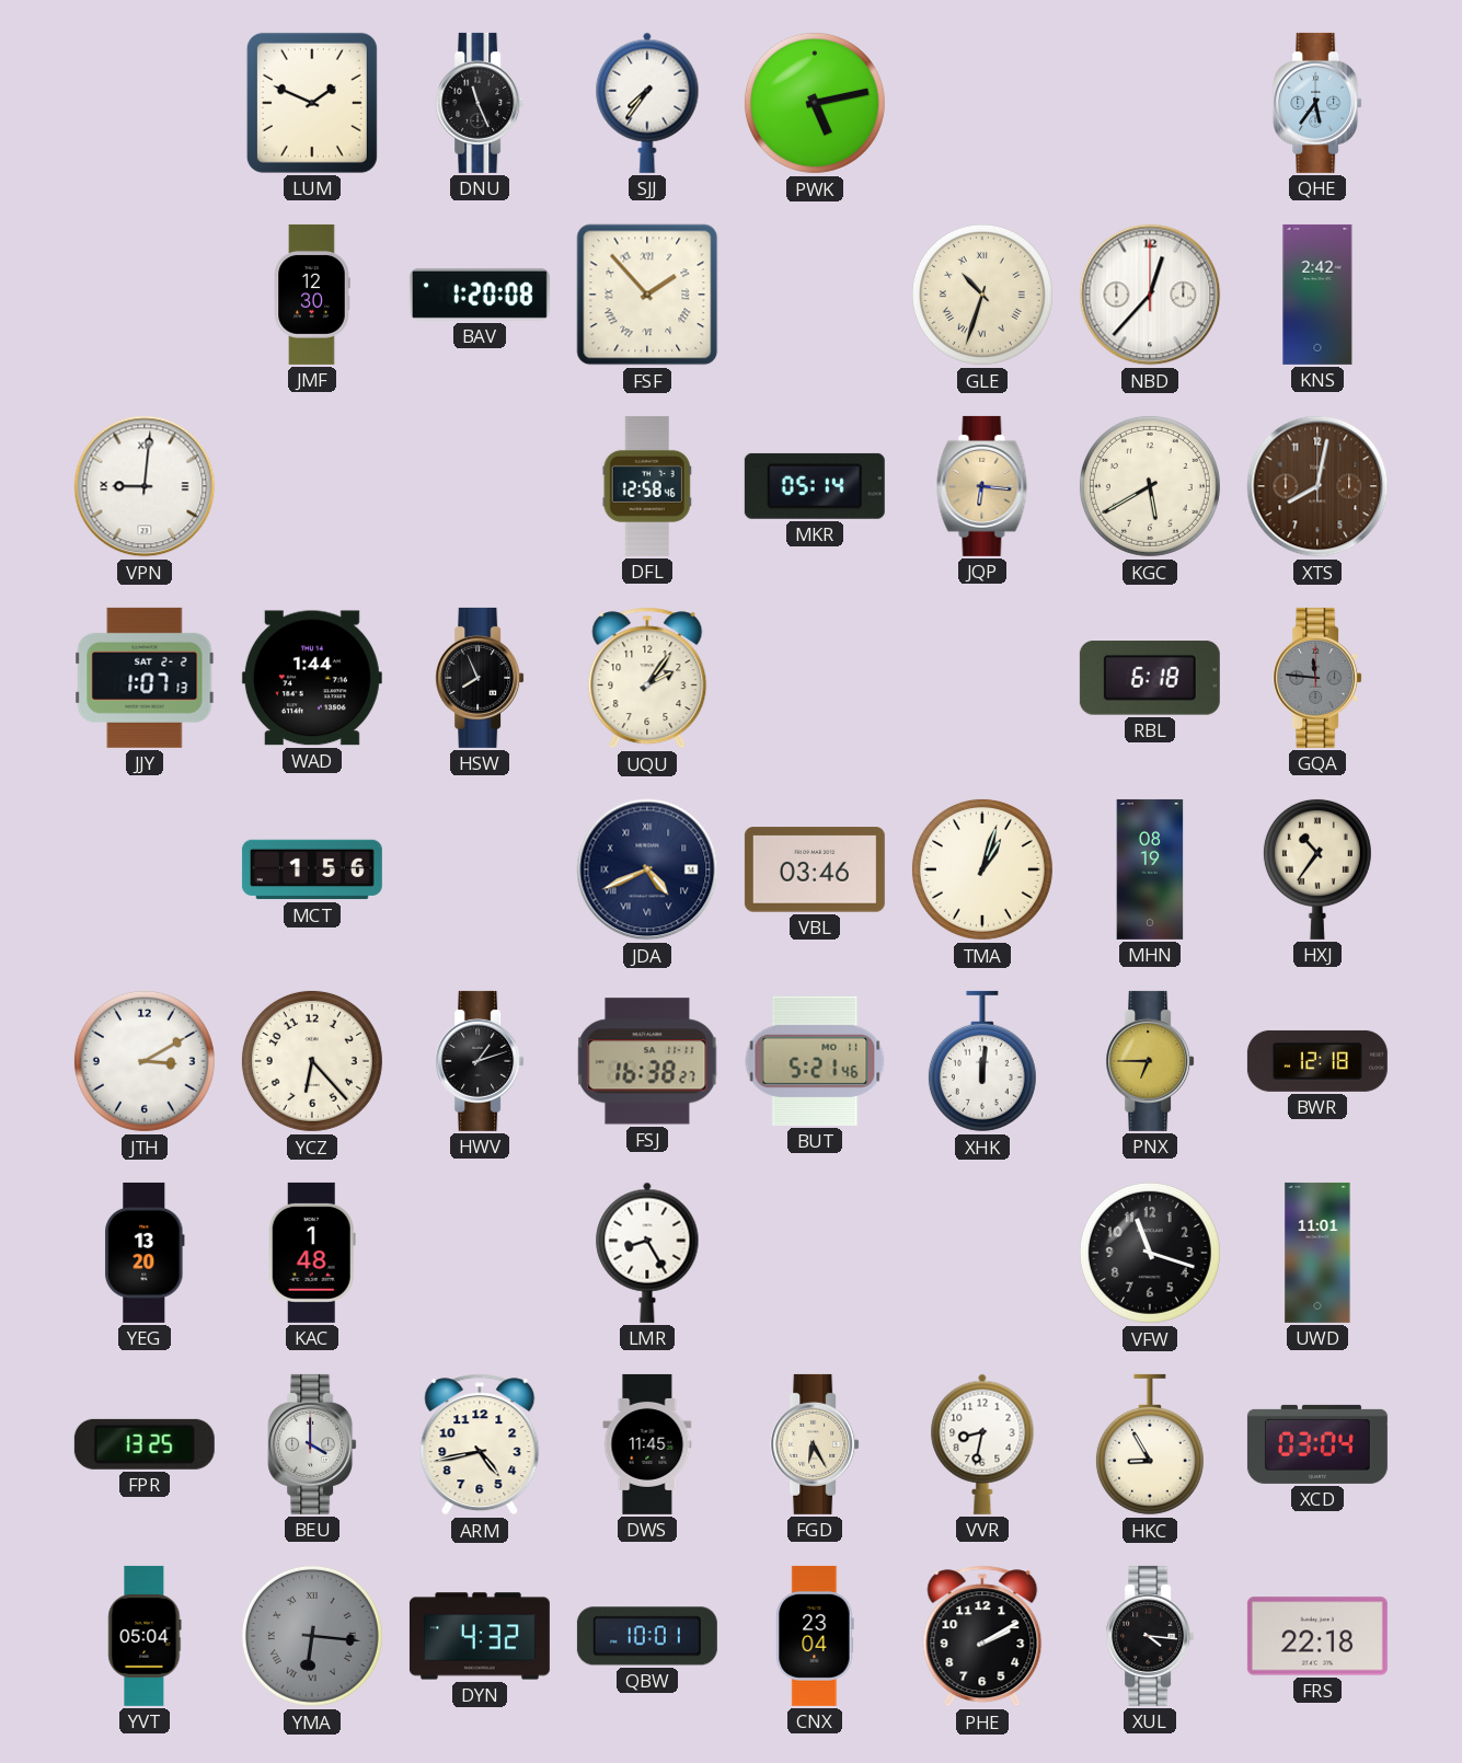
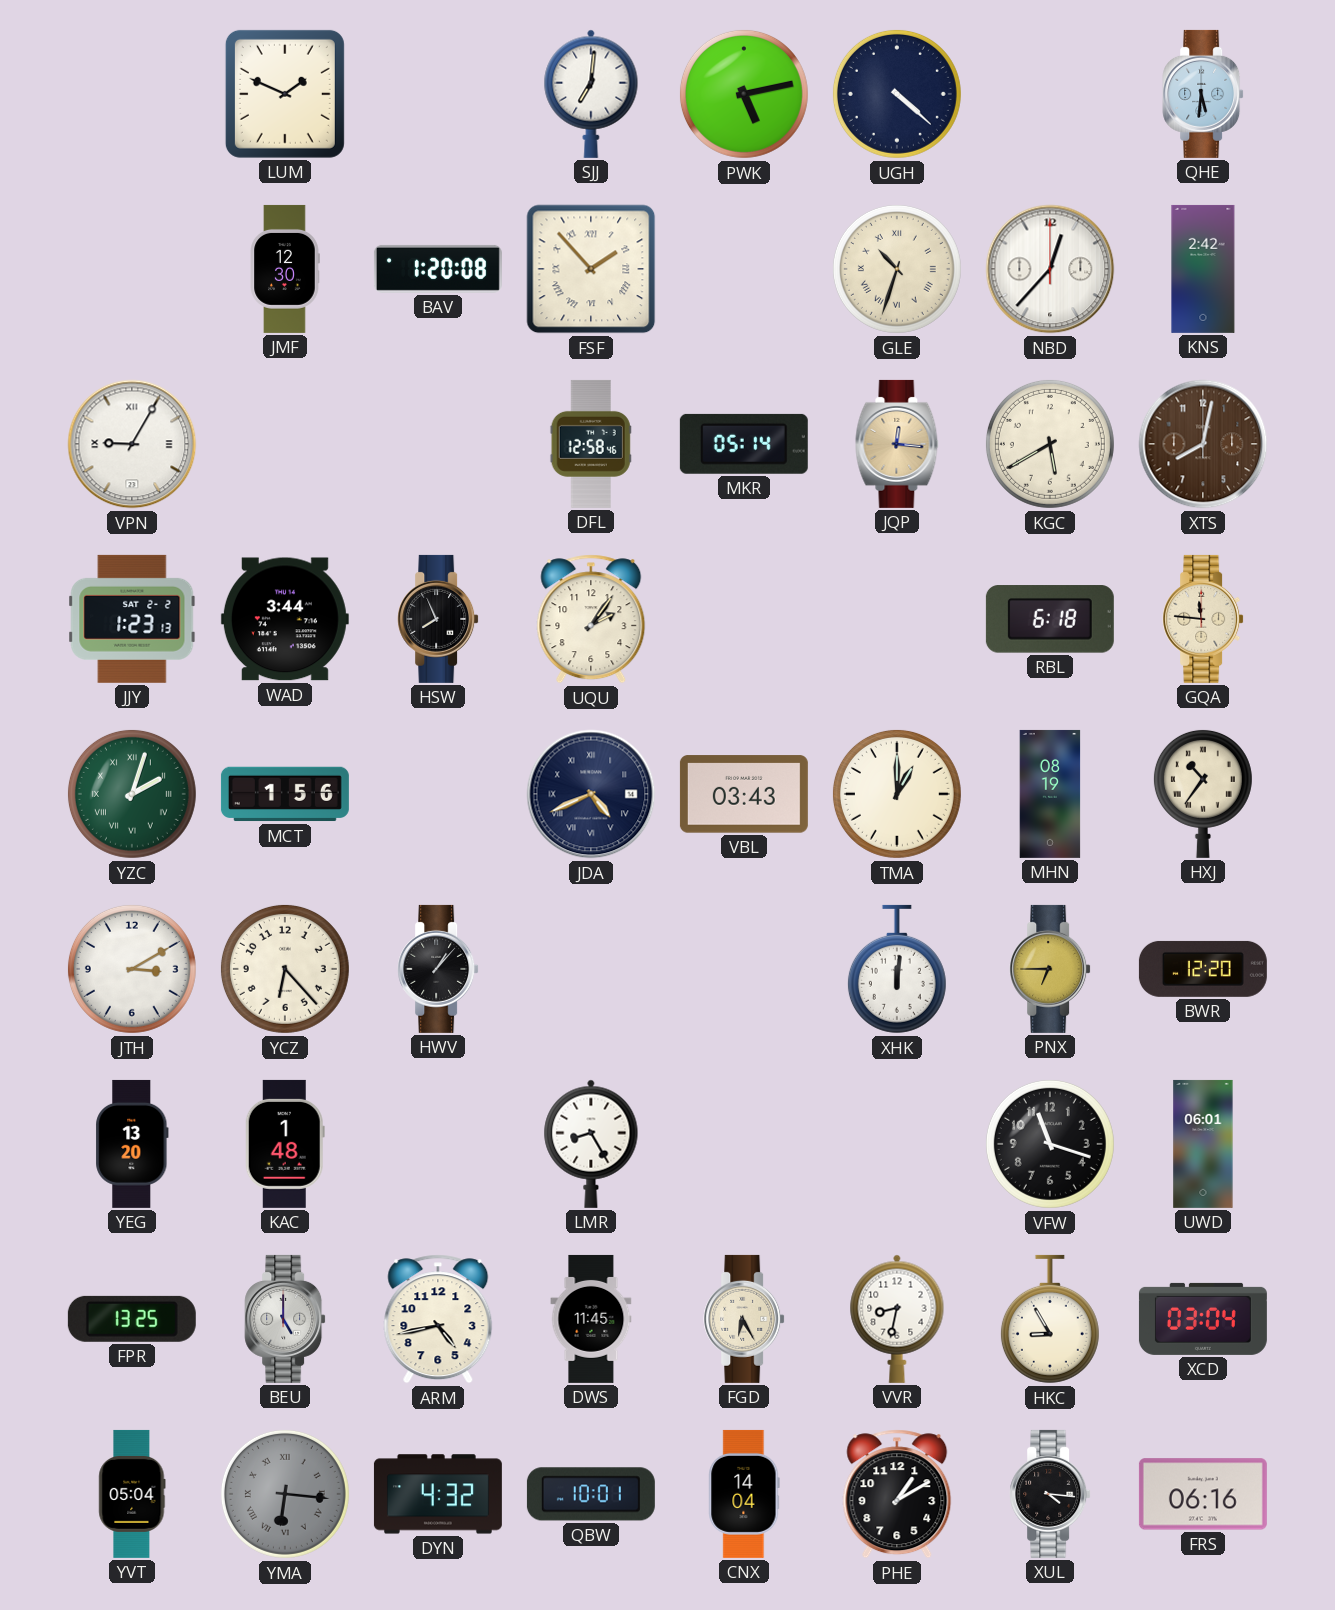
DNU: 11:26 -> none
SJJ: 7:36 -> 7:01
UGH: none -> 4:22
QHE: 5:36 -> 5:31
VPN: 9:01 -> 9:05
JQP: 6:16 -> 12:16
JJY: 1:07 -> 1:23
WAD: 1:44 -> 3:44
GQA dial: grey -> cream
YZC: none -> 2:03
VBL: 03:46 -> 03:43
TMA: 1:03 -> 1:00
HWV: 1:12 -> 1:07
FSJ: 16:38 -> none
BUT: 5:21 -> none
BWR: 12:18 -> 12:20
UWD: 11:01 -> 06:01
BEU: 4:00 -> 5:00
CNX: 23:04 -> 14:04
PHE: 2:10 -> 1:10
FRS: 22:18 -> 06:16
